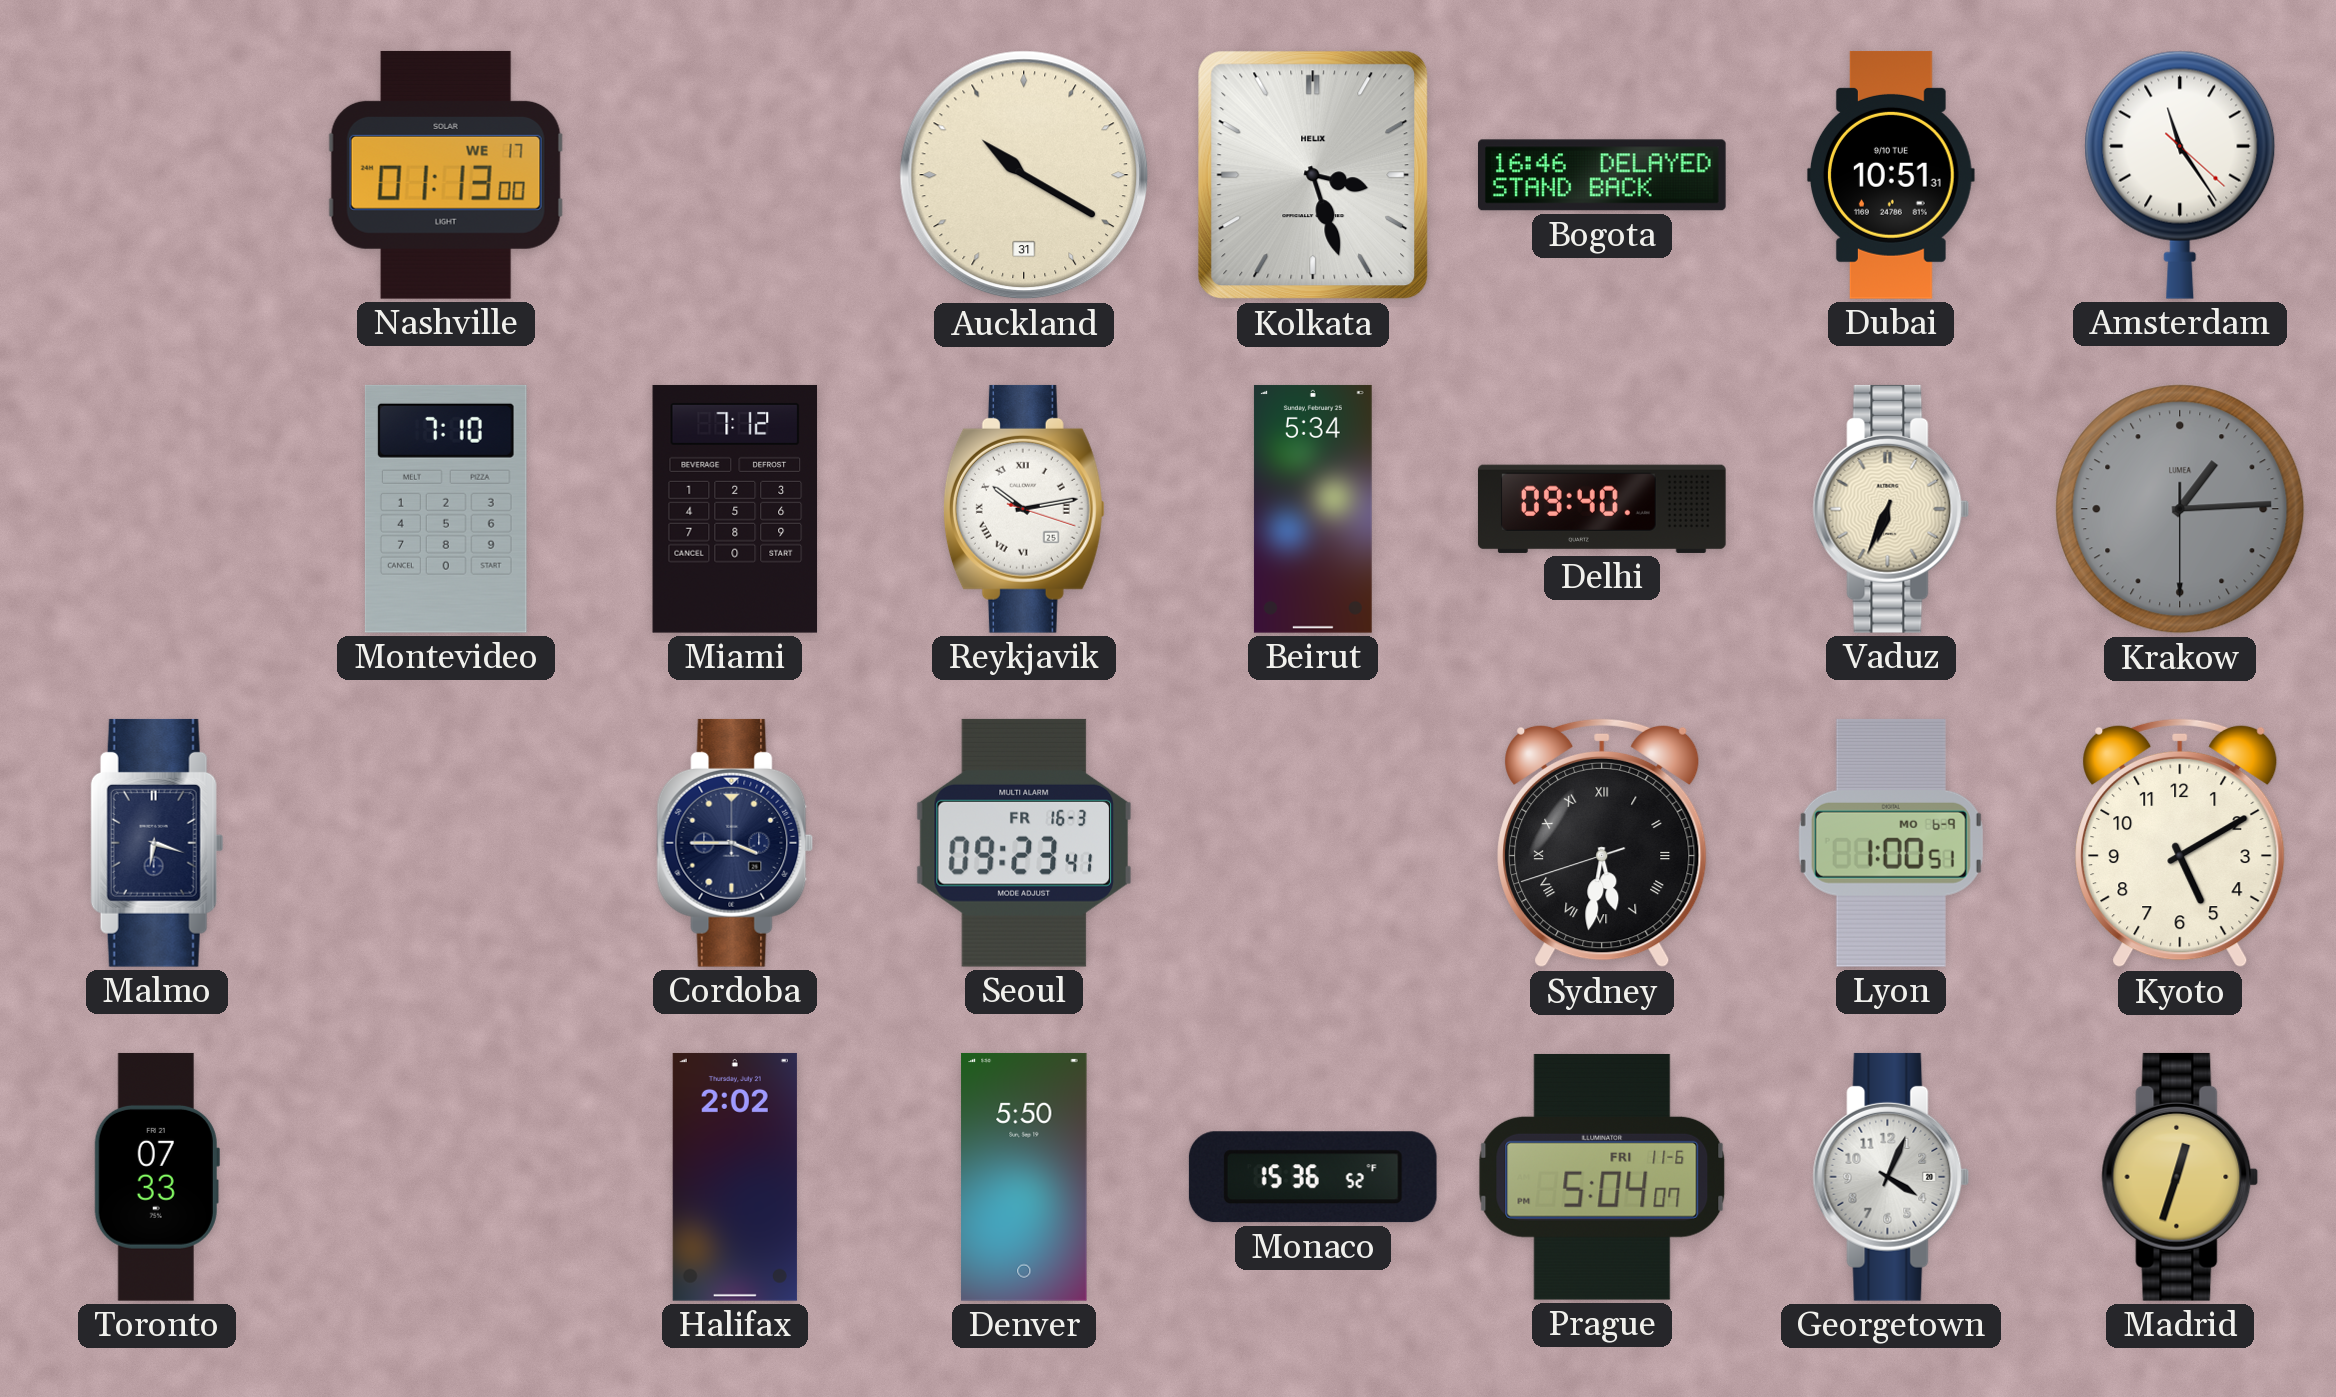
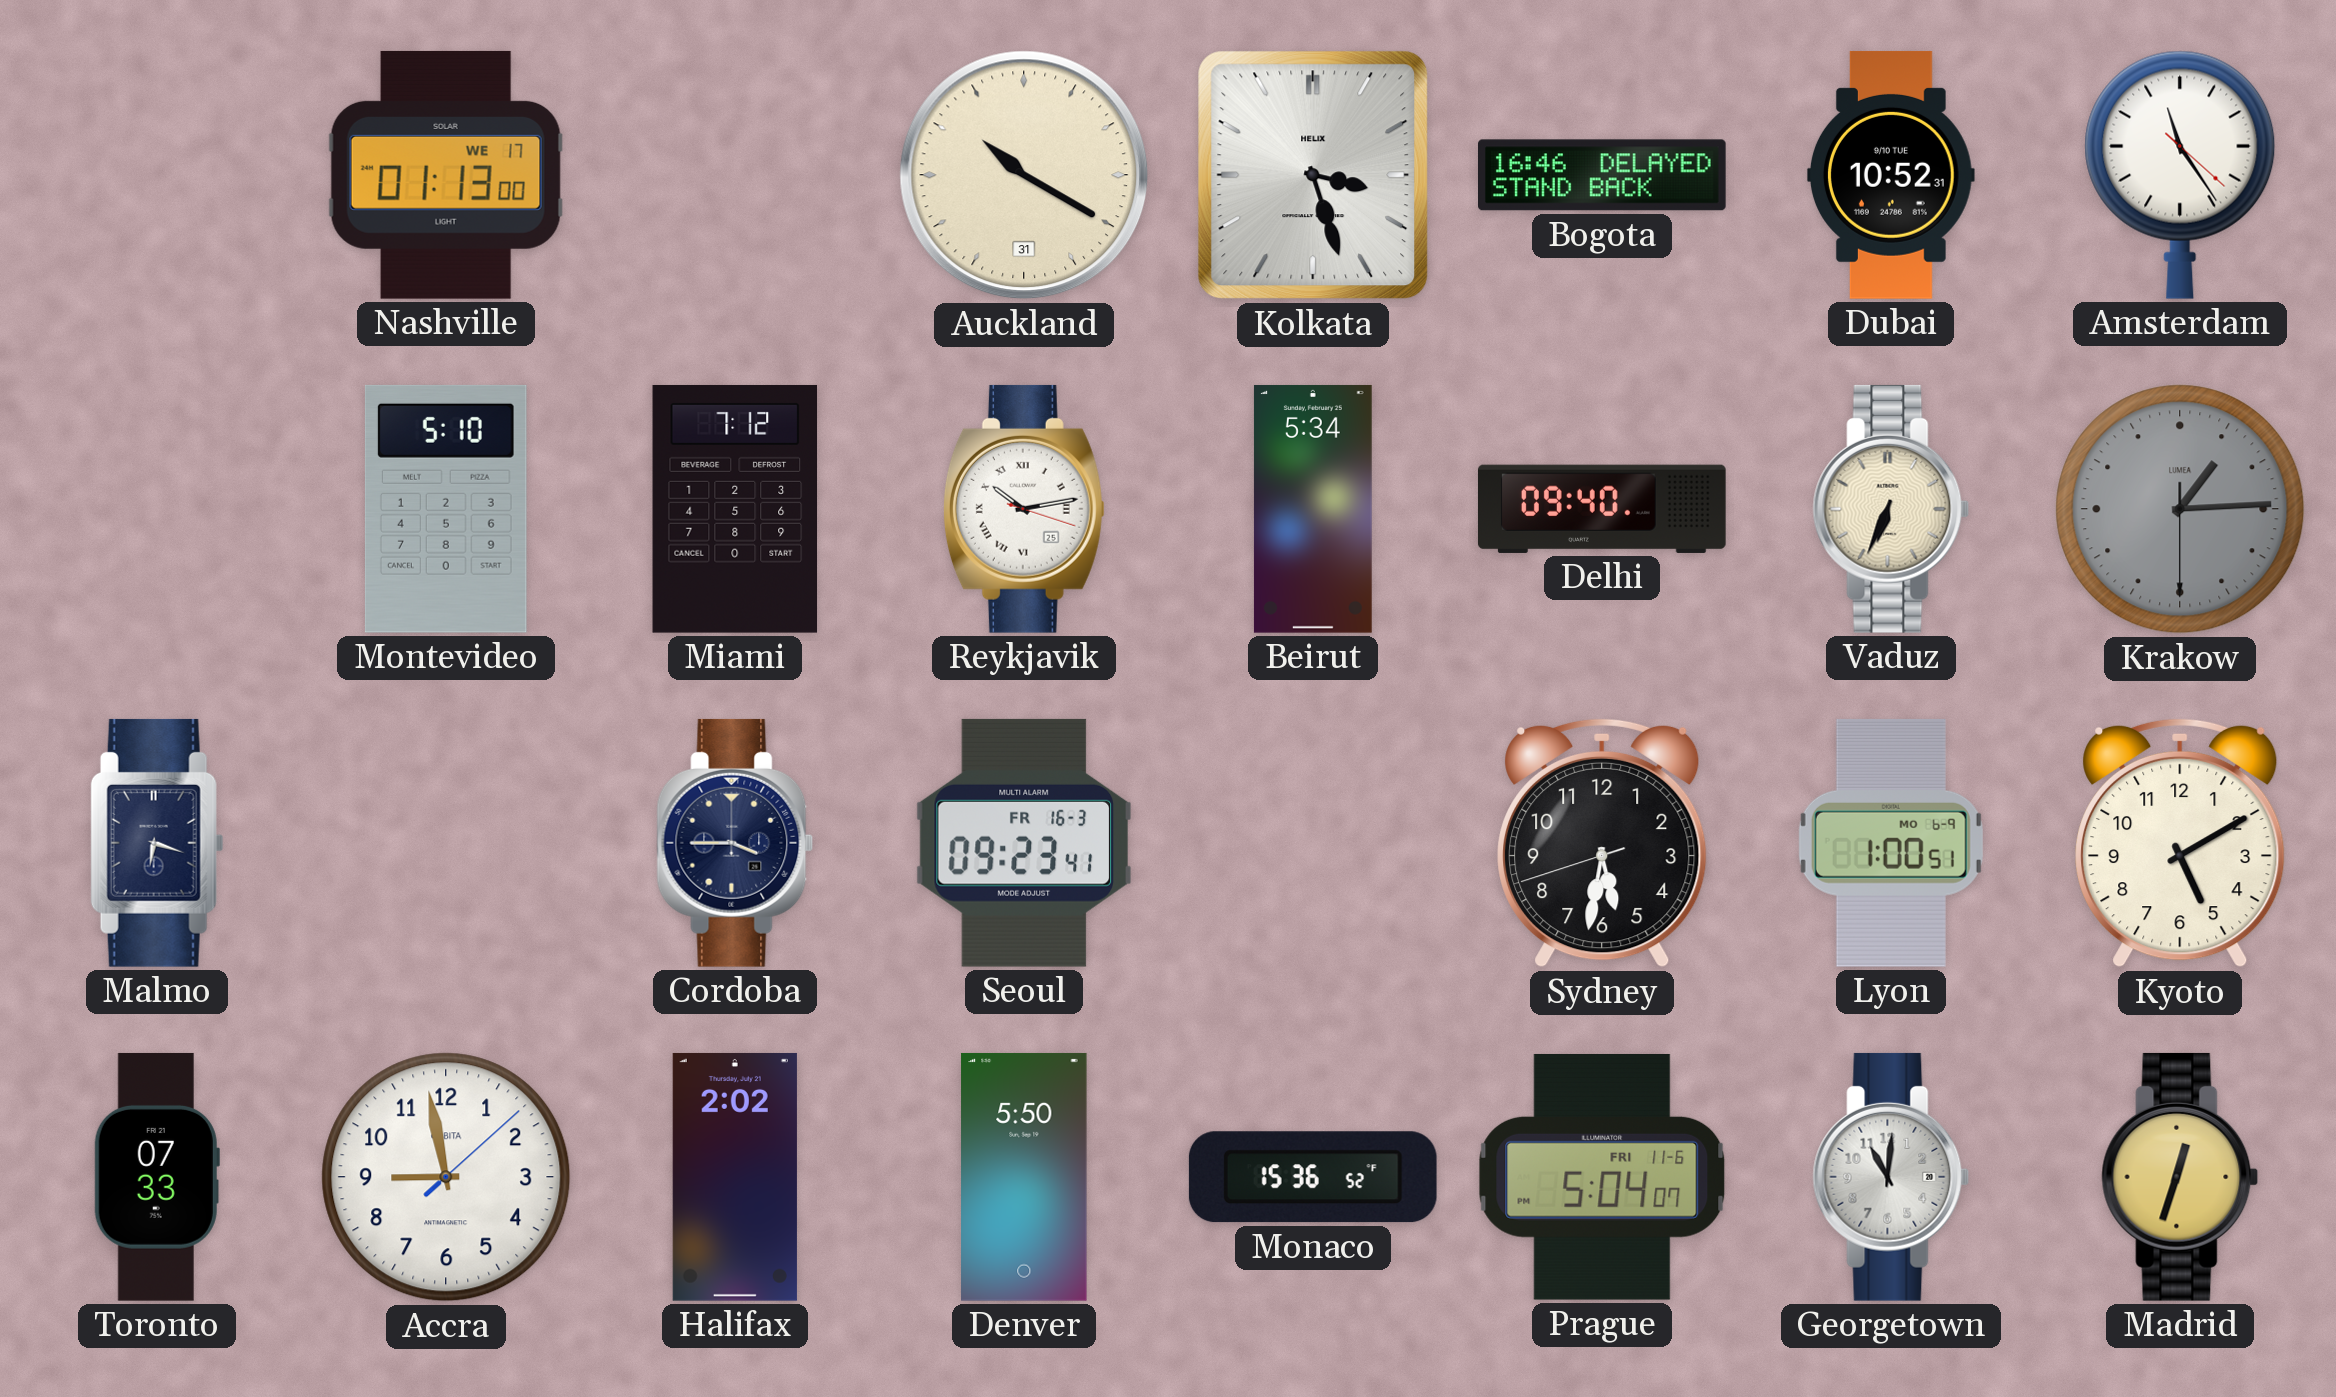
Dubai: 10:51 -> 10:52
Montevideo: 7:10 -> 5:10
Sydney numerals: Roman -> Arabic
Accra: none -> 8:58
Georgetown: 4:04 -> 11:01
